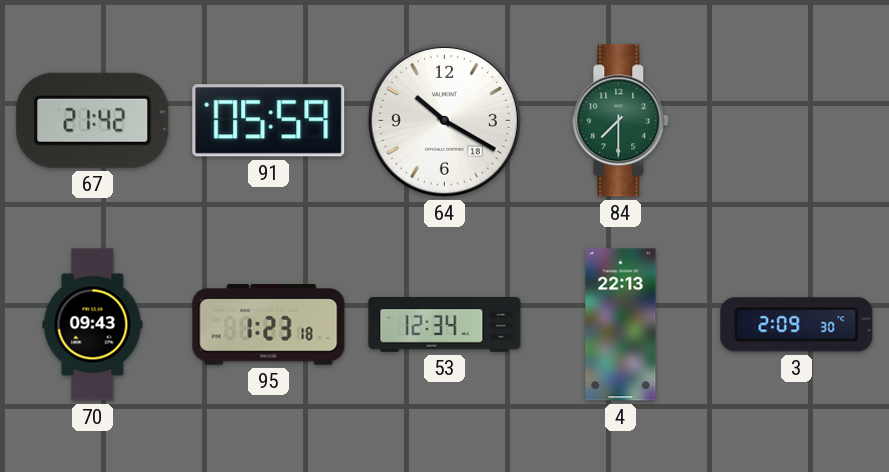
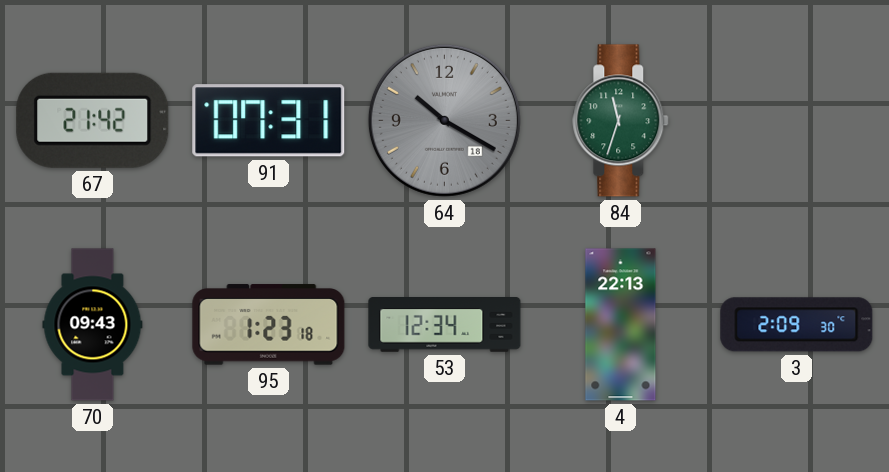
91: 05:59 -> 07:31
64 dial: white -> grey
84: 7:30 -> 11:33
